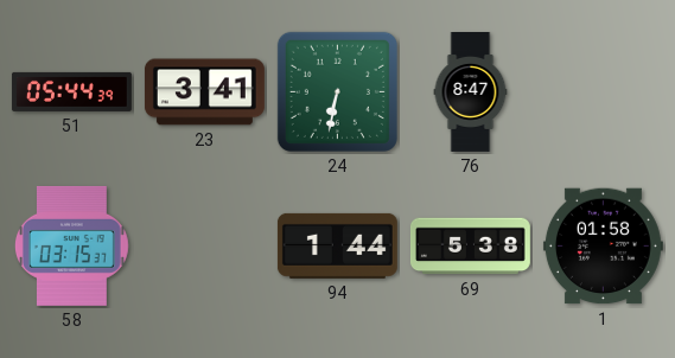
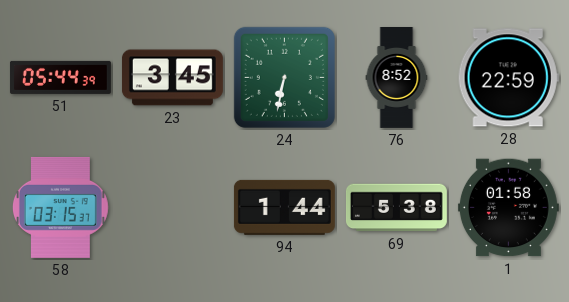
23: 3:41 -> 3:45
76: 8:47 -> 8:52
28: none -> 22:59
